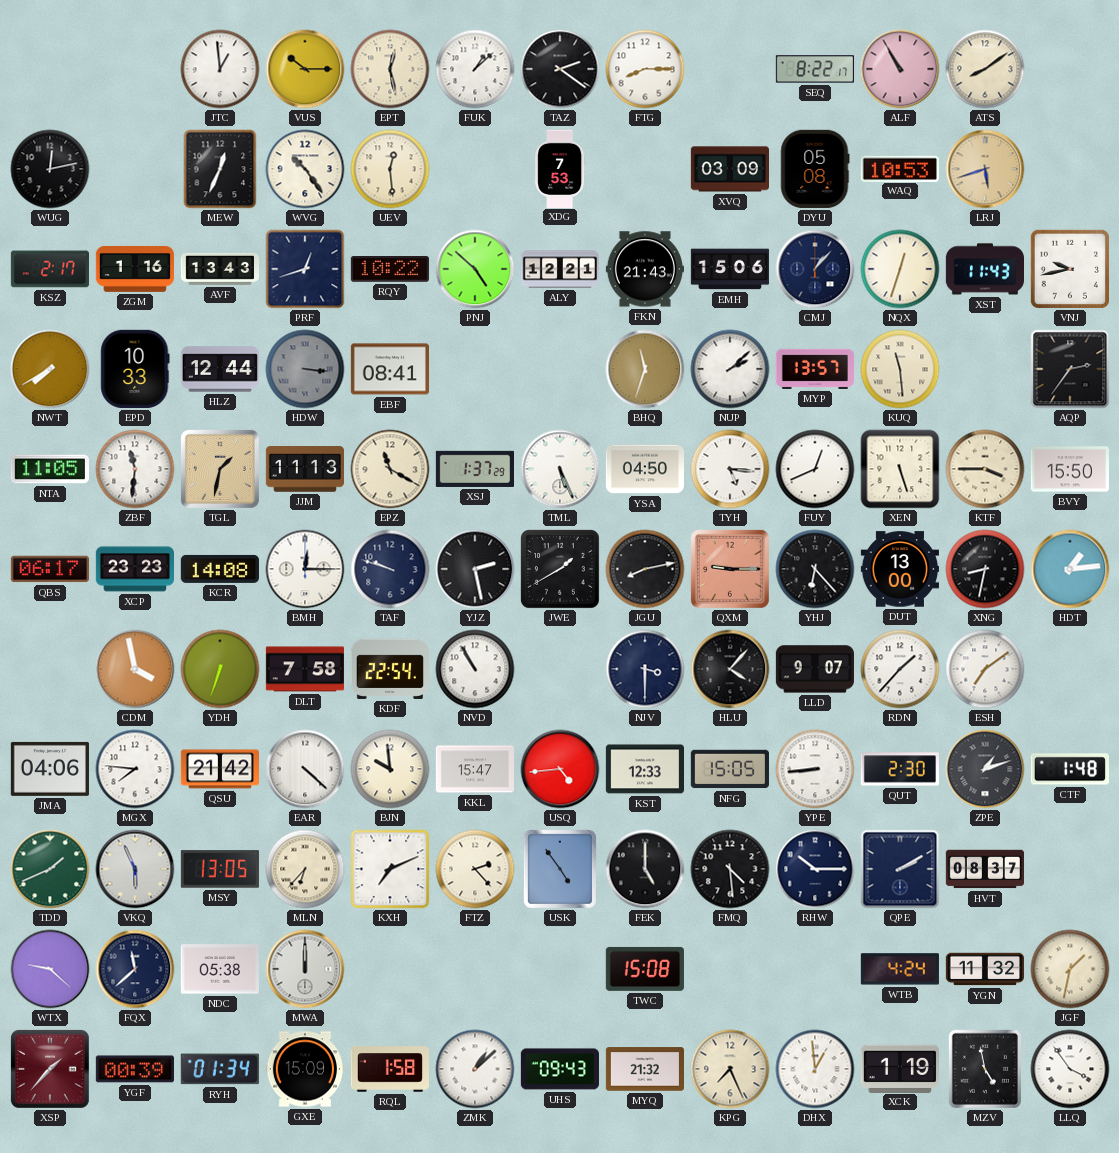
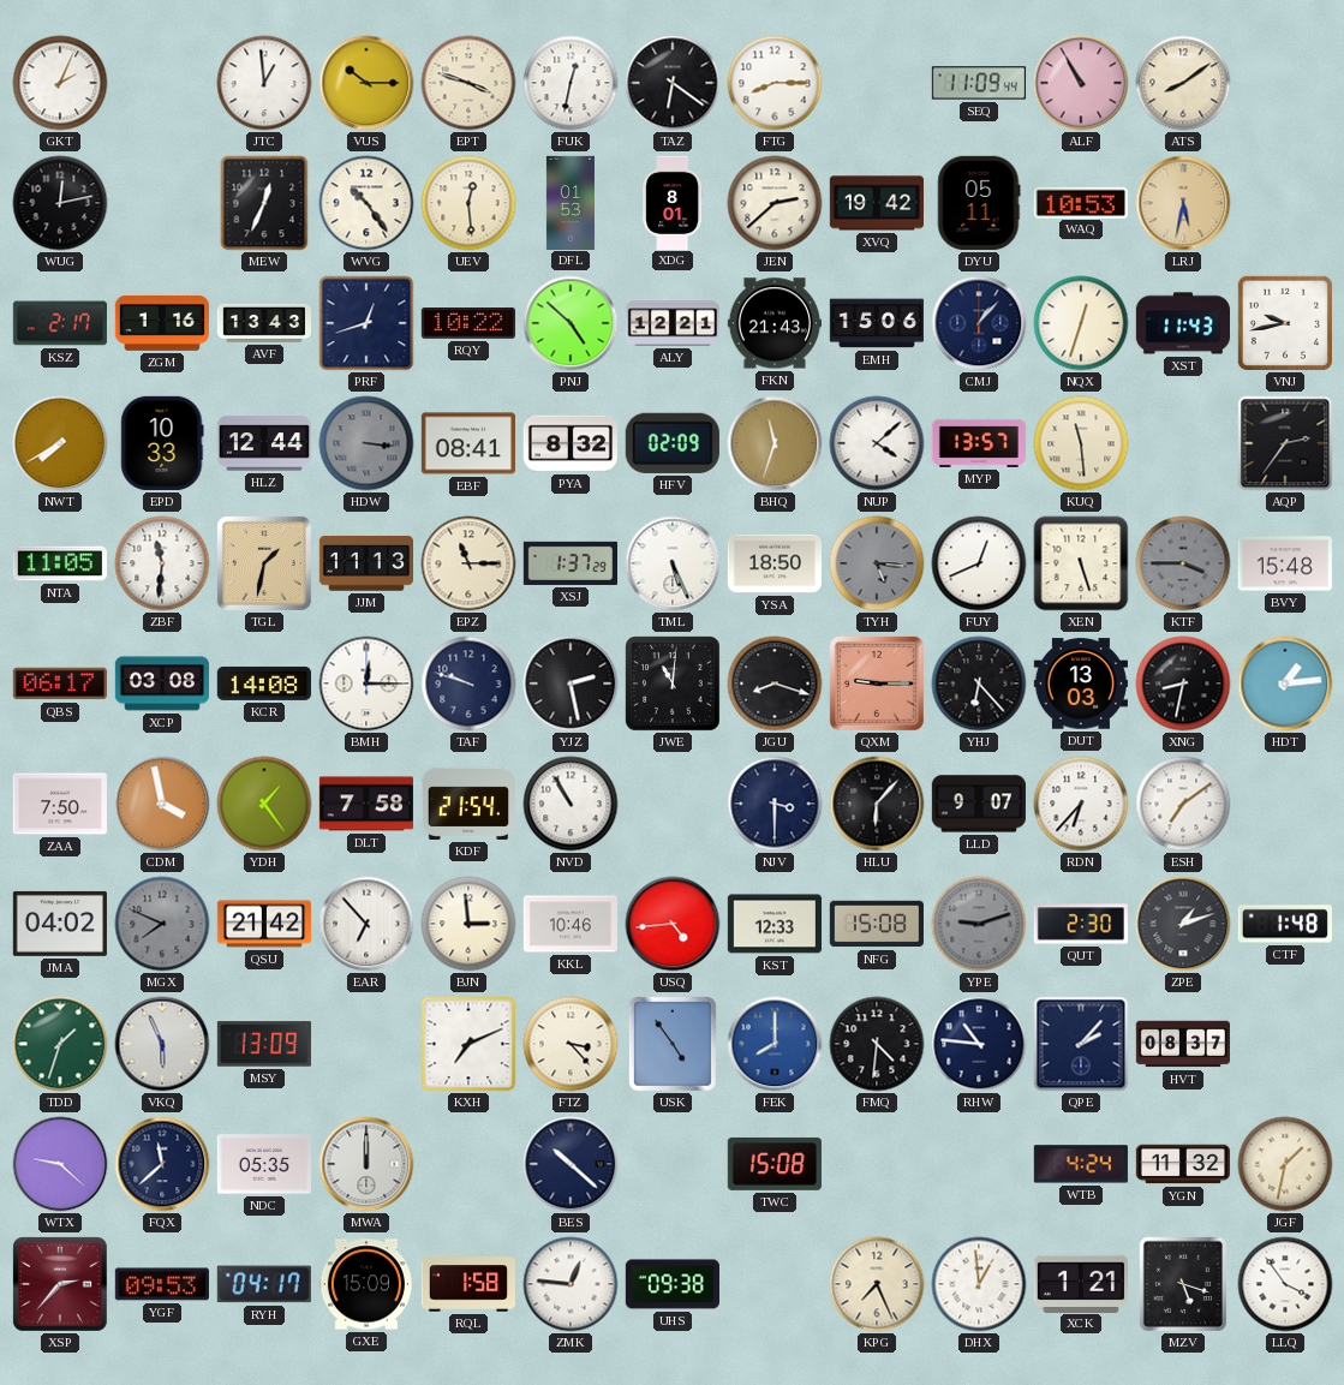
GKT: none -> 2:04
EPT: 12:28 -> 3:48
FUK: 1:08 -> 12:32
TAZ: 2:21 -> 6:21
SEQ: 8:22 -> 11:09
DFL: none -> 01:53
XDG: 7:53 -> 8:01
JEN: none -> 2:38
XVQ: 03:09 -> 19:42
DYU: 05:08 -> 05:11
LRJ: 5:42 -> 5:32
PYA: none -> 8:32
HFV: none -> 02:09
NUP: 2:08 -> 4:08
EPZ: 11:20 -> 11:15
YSA: 04:50 -> 18:50
TYH dial: white -> grey
KTF dial: cream -> grey
BVY: 15:50 -> 15:48
XCP: 23:23 -> 03:08
JWE: 1:40 -> 11:01
JGU: 8:13 -> 8:18
DUT: 13:00 -> 13:03
ZAA: none -> 7:50
YDH: 6:33 -> 1:24
KDF: 22:54 -> 21:54
HLU: 4:07 -> 6:07
RDN: 1:37 -> 6:37
JMA: 04:06 -> 04:02
MGX: 7:46 -> 7:49
MGX dial: white -> grey
EAR: 4:22 -> 6:53
BJN: 9:59 -> 2:59
KKL: 15:47 -> 10:46
NFG: 15:05 -> 15:08
YPE: 8:44 -> 9:12
YPE dial: white -> grey
TDD: 1:41 -> 1:33
MSY: 13:05 -> 13:09
MLN: 6:37 -> none
FTZ: 2:23 -> 3:23
FEK: 5:00 -> 8:00
FEK dial: black -> blue
FMQ: 4:29 -> 4:31
RHW: 10:15 -> 10:46
QPE: 2:10 -> 2:07
NDC: 05:38 -> 05:35
BES: none -> 10:22
XSP: 1:37 -> 2:37
YGF: 00:39 -> 09:53
RYH: 01:34 -> 04:17
ZMK: 1:08 -> 12:46
UHS: 09:43 -> 09:38
MYQ: 21:32 -> none
XCK: 1:19 -> 1:21
MZV: 4:58 -> 5:18
